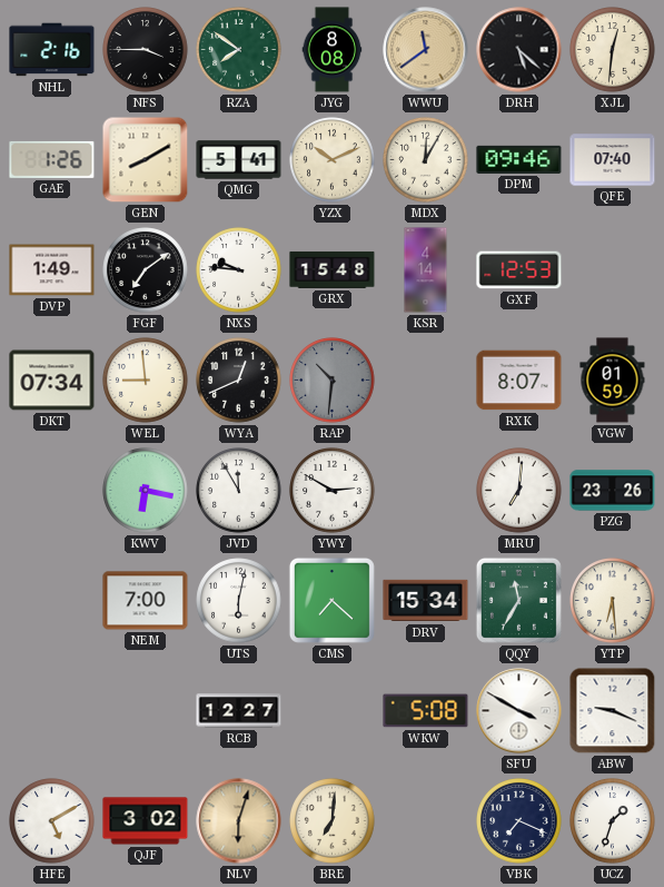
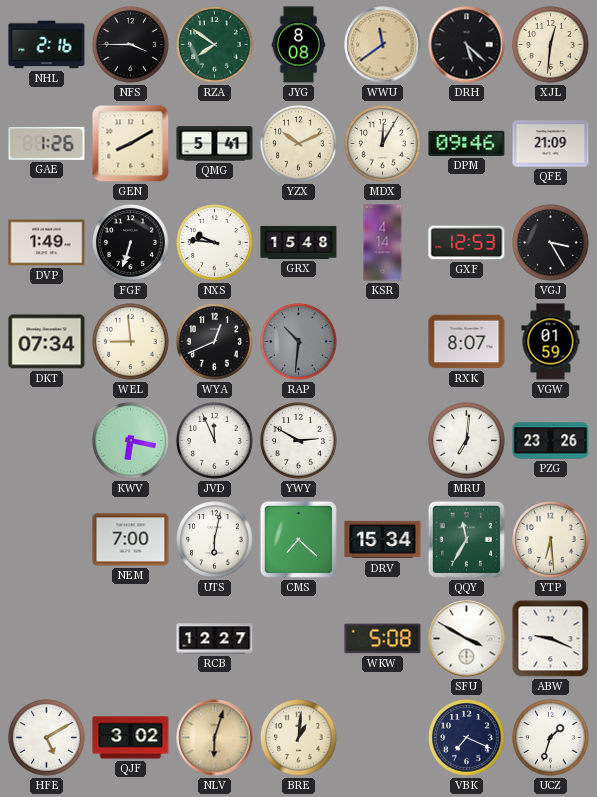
QFE: 07:40 -> 21:09
FGF: 7:09 -> 6:33
VGJ: none -> 3:25
JVD: 11:55 -> 11:56
BRE: 7:01 -> 1:01
